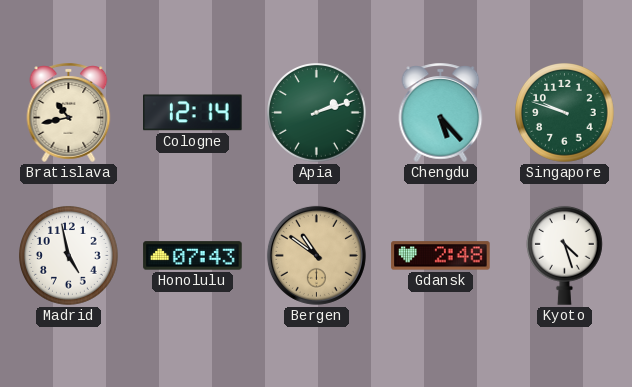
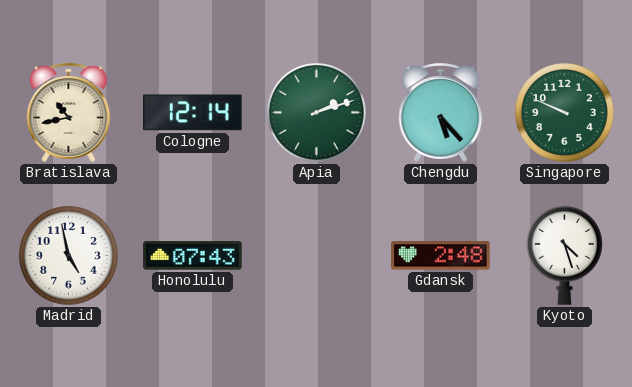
Singapore: 9:48 -> 9:49
Bergen: 10:51 -> none
